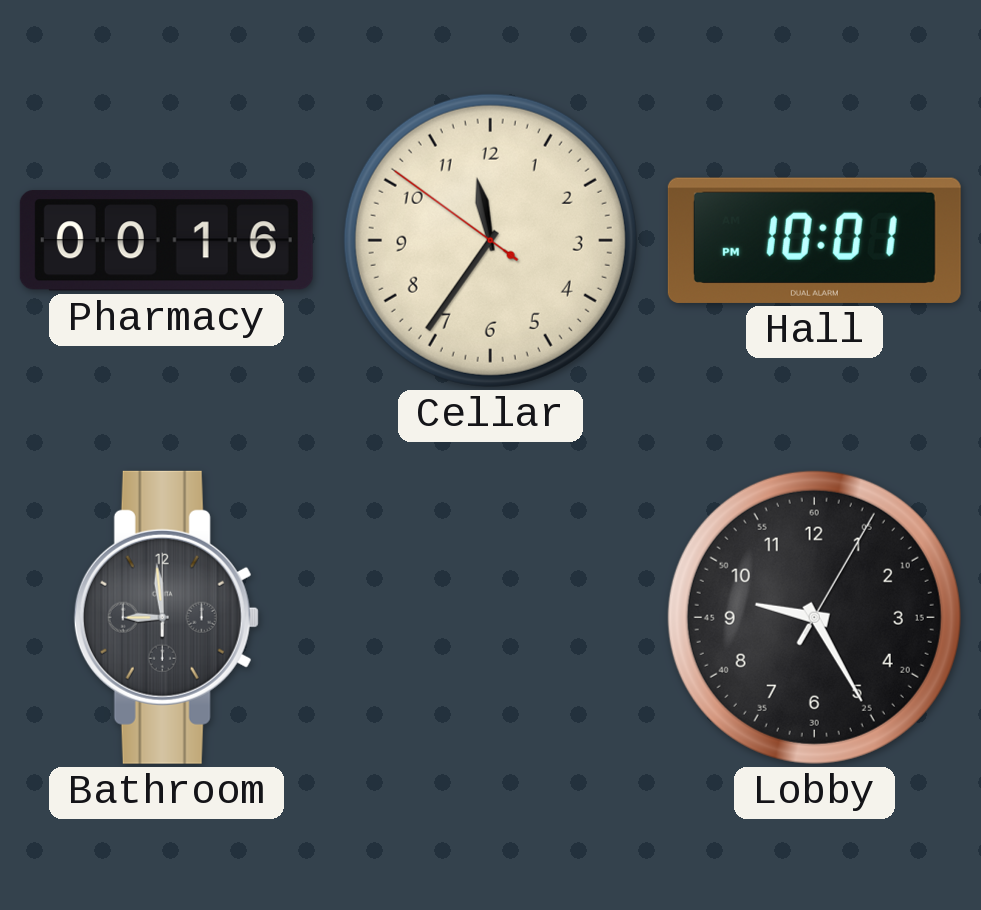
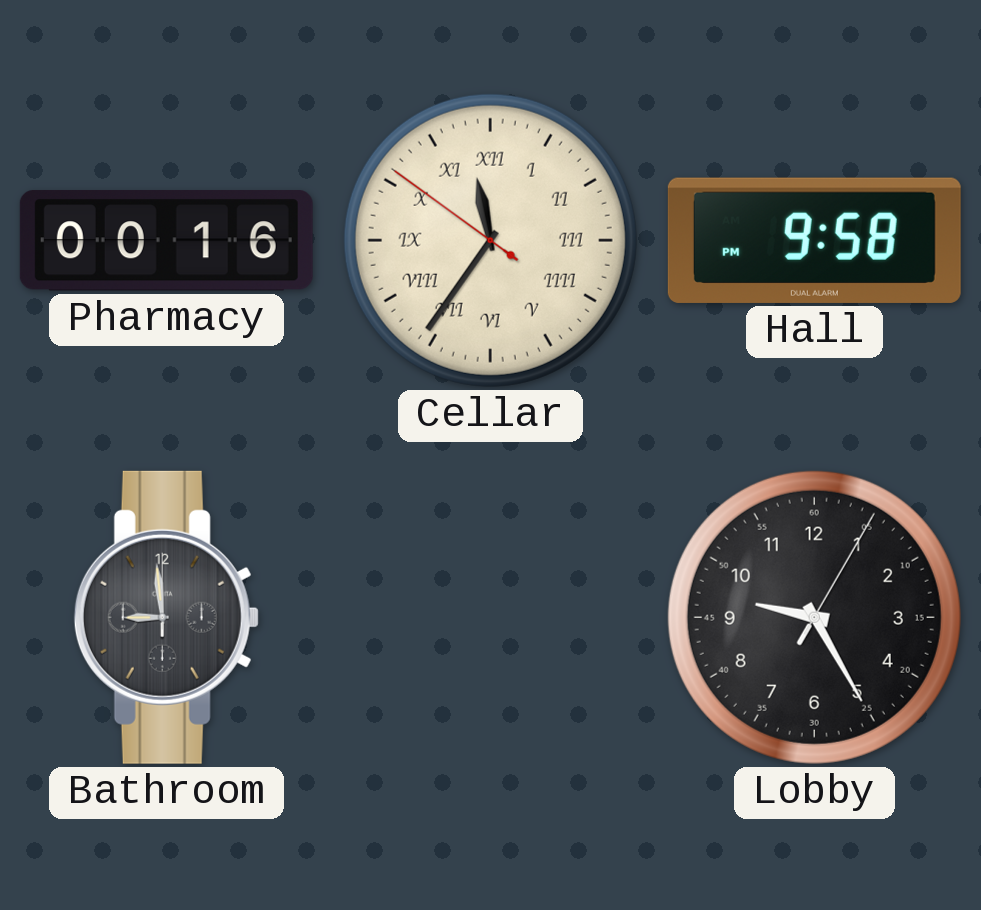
Cellar numerals: Arabic -> Roman
Hall: 10:01 -> 9:58
